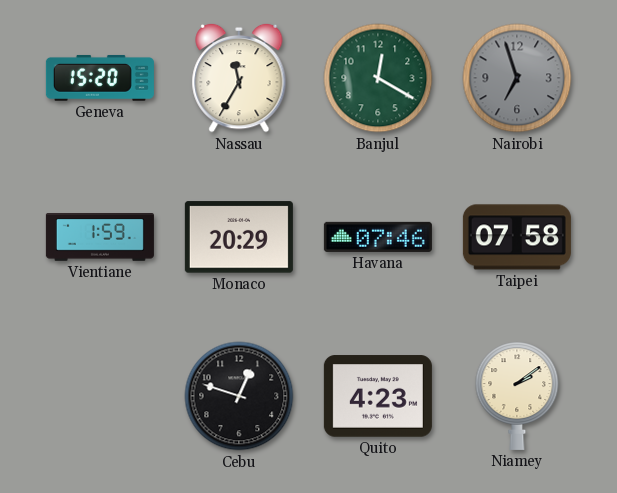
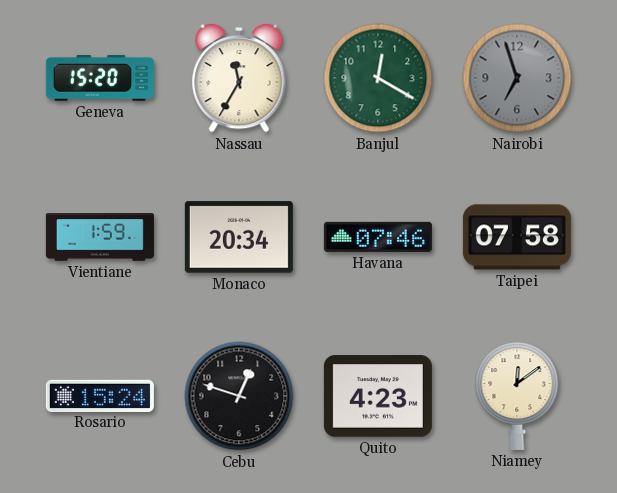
Monaco: 20:29 -> 20:34
Rosario: none -> 15:24
Niamey: 2:09 -> 12:09
